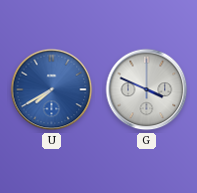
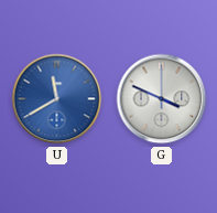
U: 7:40 -> 11:40
